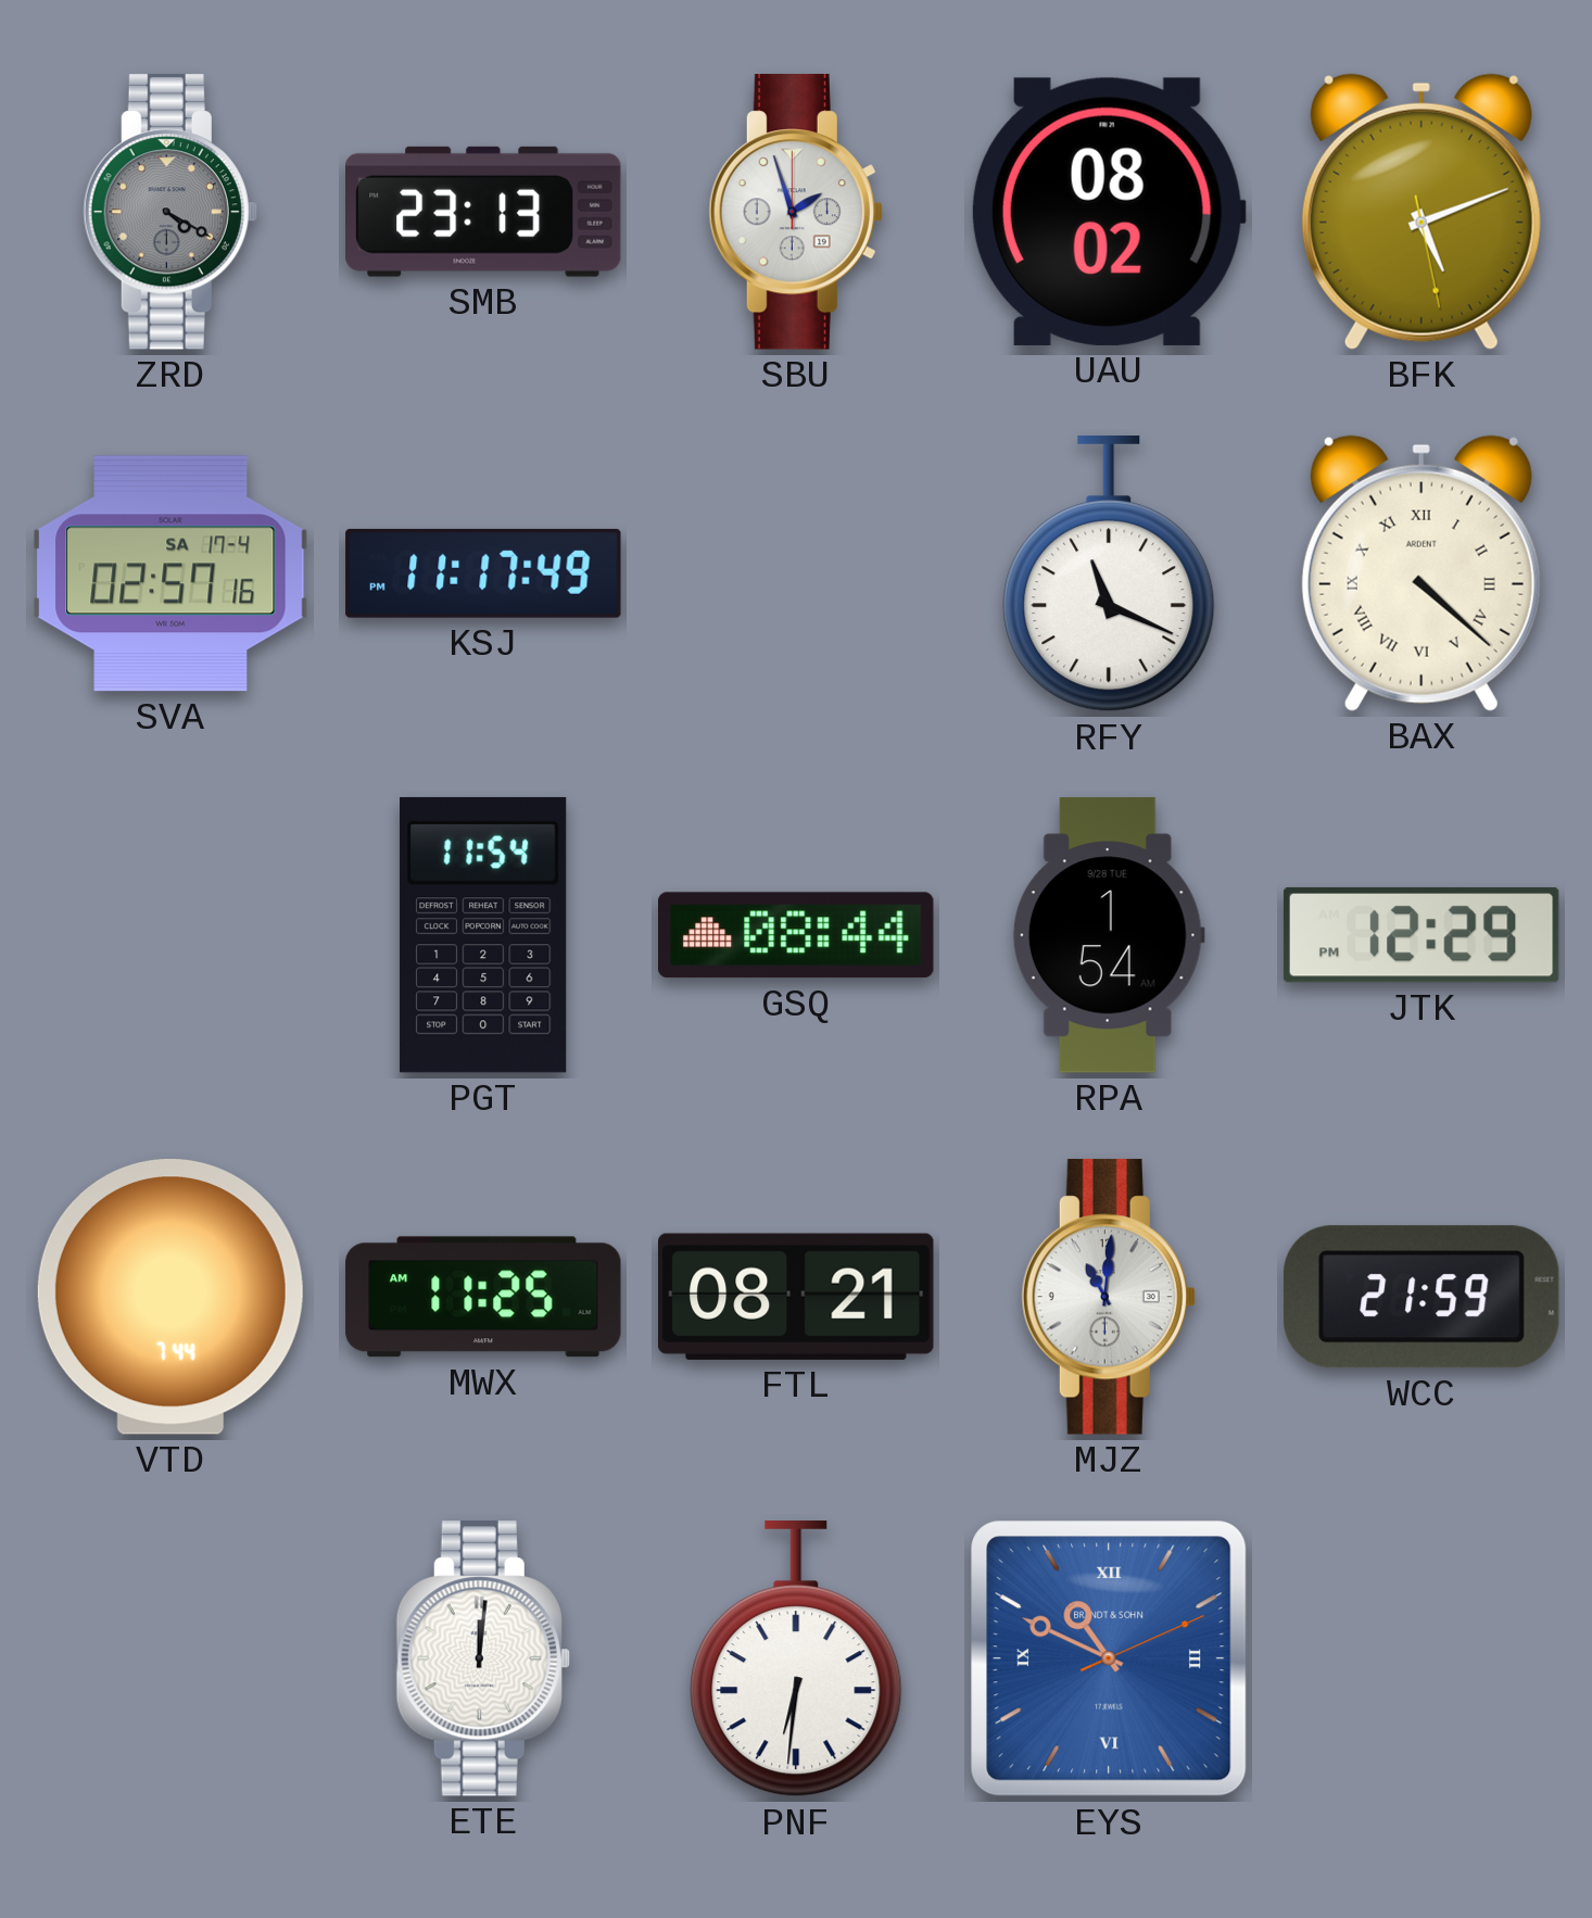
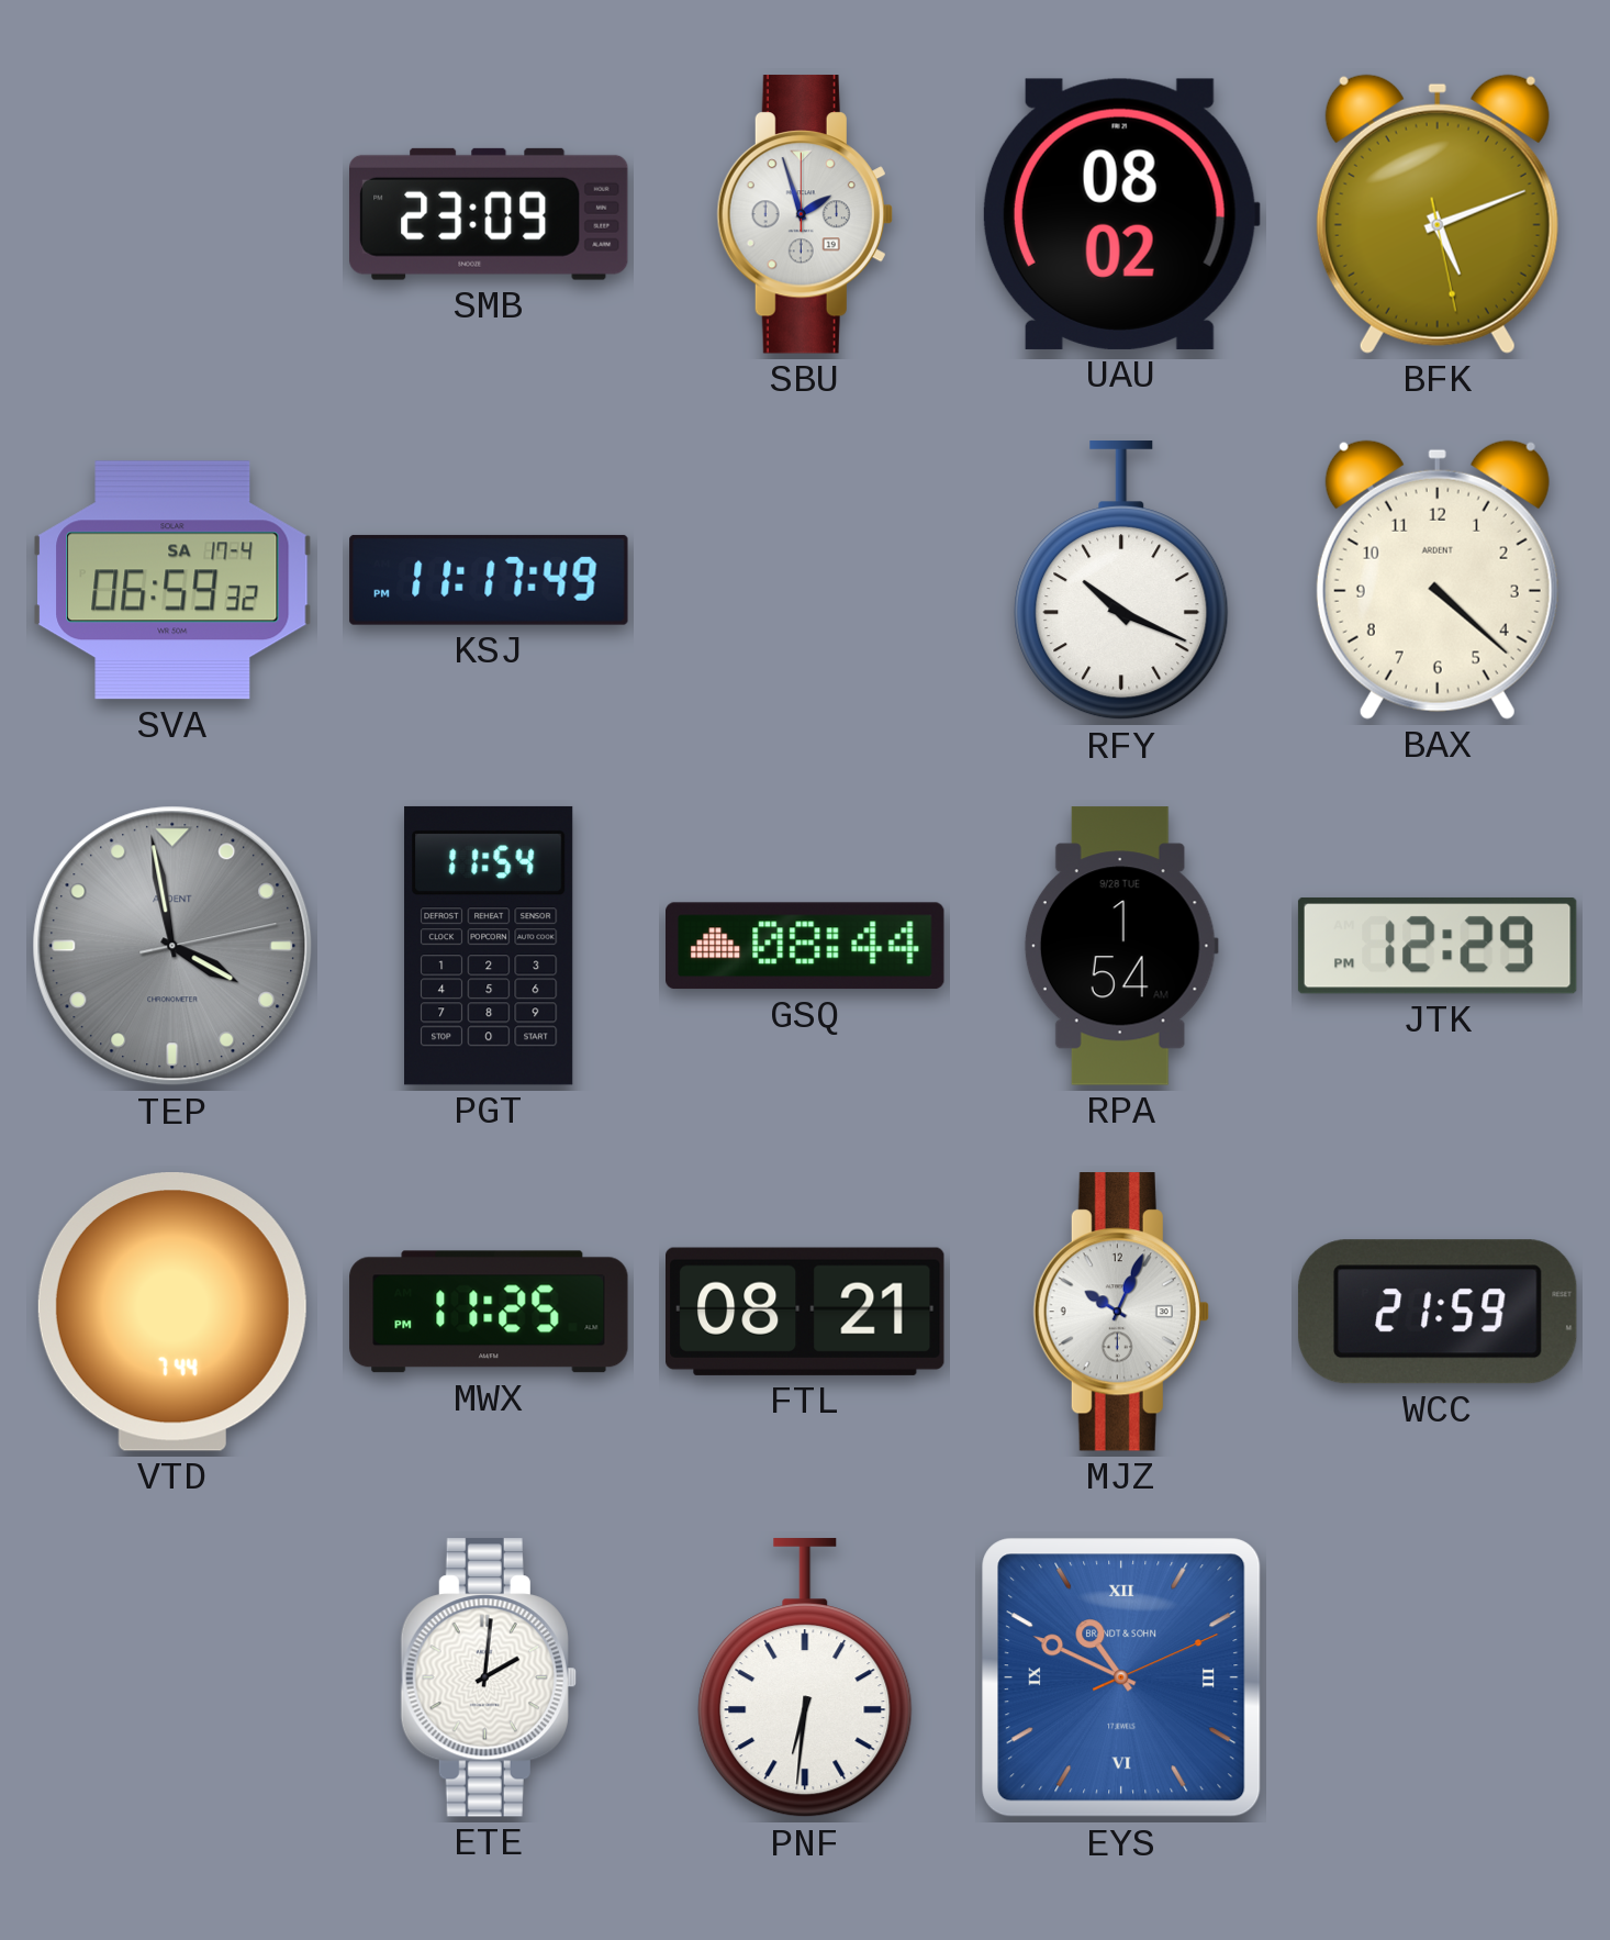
ZRD: 4:20 -> none
SMB: 23:13 -> 23:09
SVA: 02:57 -> 06:59
RFY: 11:19 -> 10:19
BAX numerals: Roman -> Arabic
TEP: none -> 3:58
MWX: 11:25 AM -> 11:25 PM
MJZ: 11:01 -> 10:04
ETE: 12:01 -> 2:01
